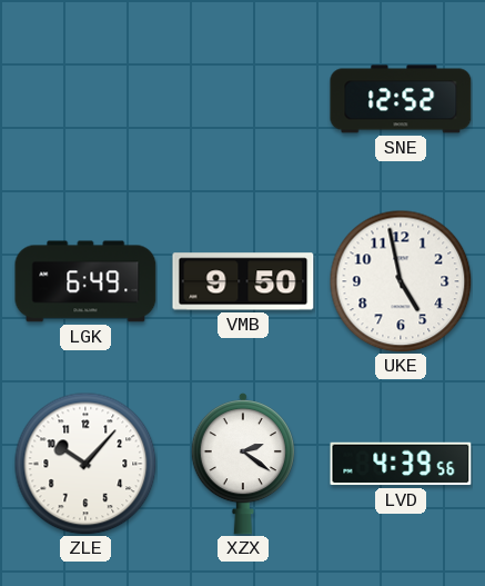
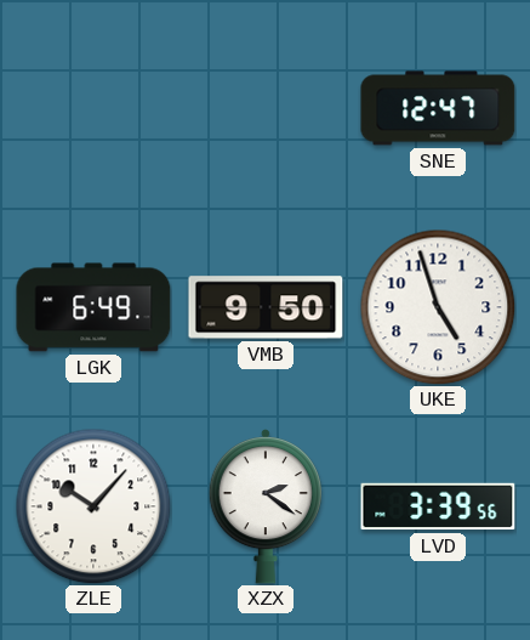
SNE: 12:52 -> 12:47
UKE: 4:58 -> 4:57
LVD: 4:39 -> 3:39
